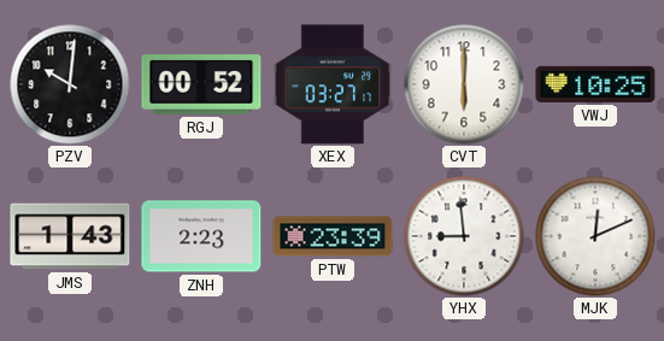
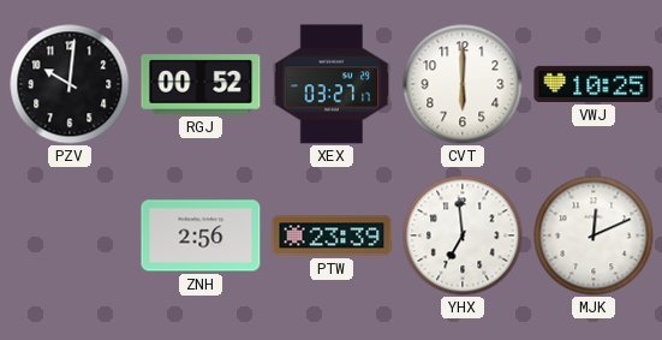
JMS: 1:43 -> none
ZNH: 2:23 -> 2:56
YHX: 8:59 -> 6:59
